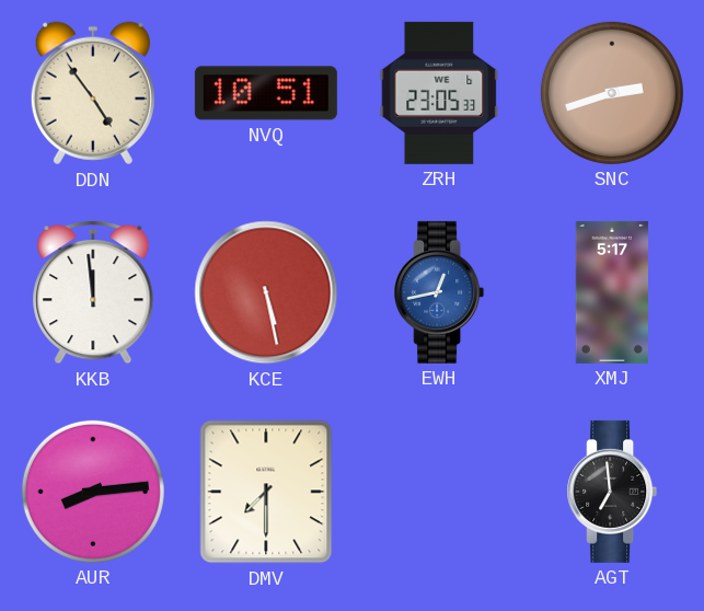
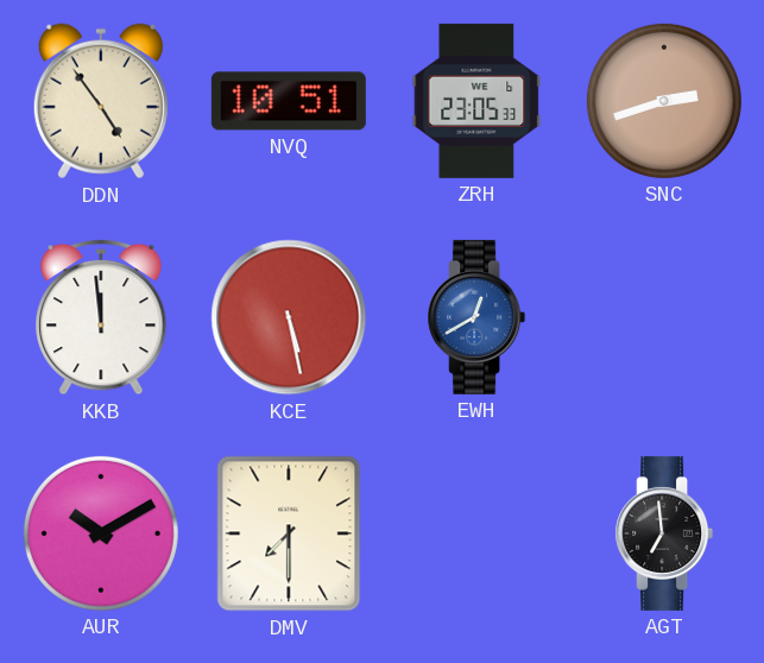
EWH: 12:43 -> 12:40
XMJ: 5:17 -> none
AUR: 8:14 -> 10:10
